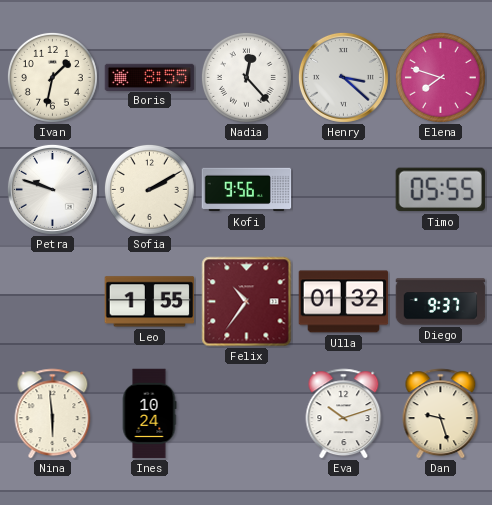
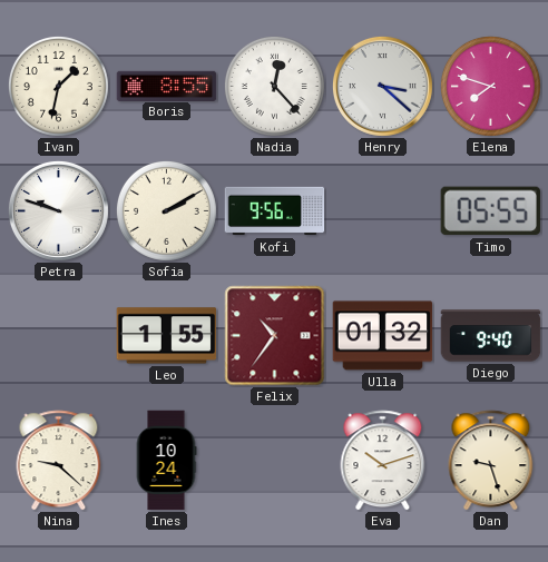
Diego: 9:37 -> 9:40
Nina: 5:59 -> 9:22
